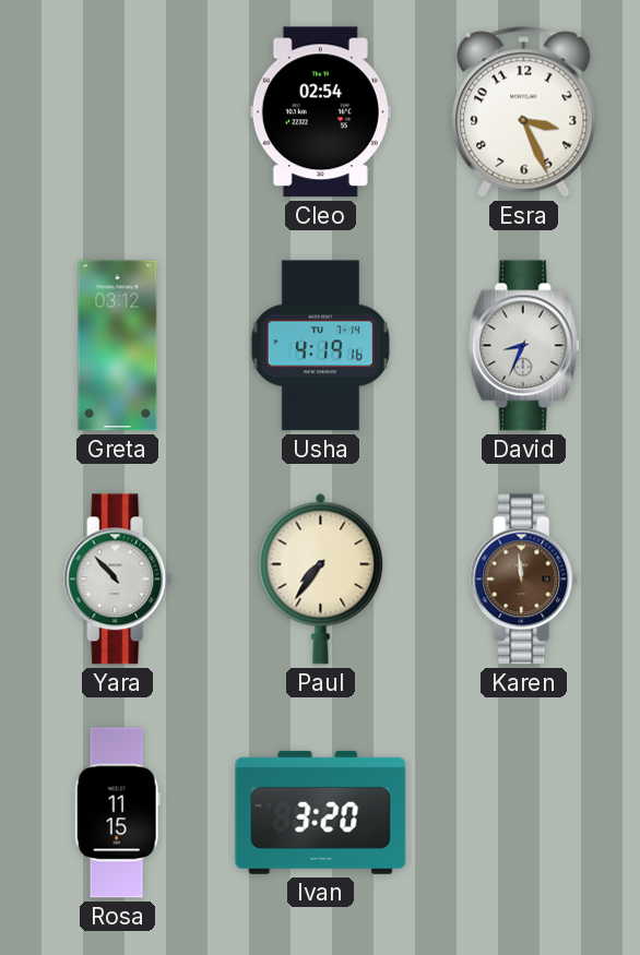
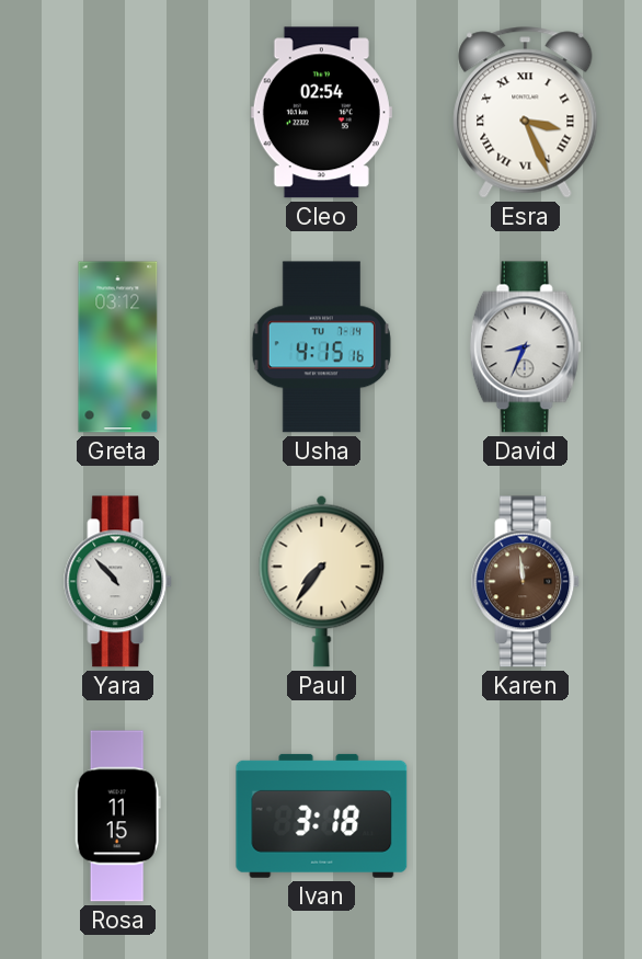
Esra numerals: Arabic -> Roman
Usha: 4:19 -> 4:15
Ivan: 3:20 -> 3:18
